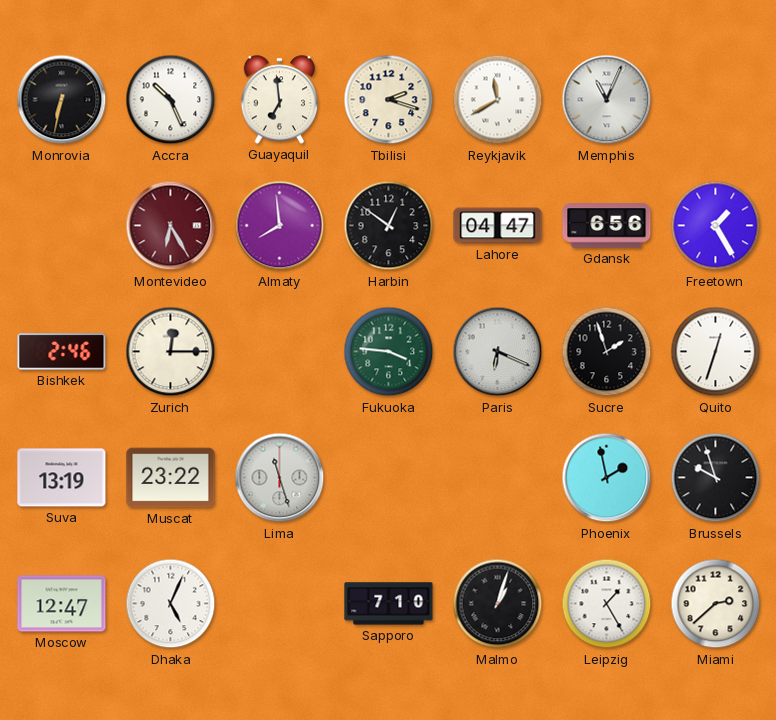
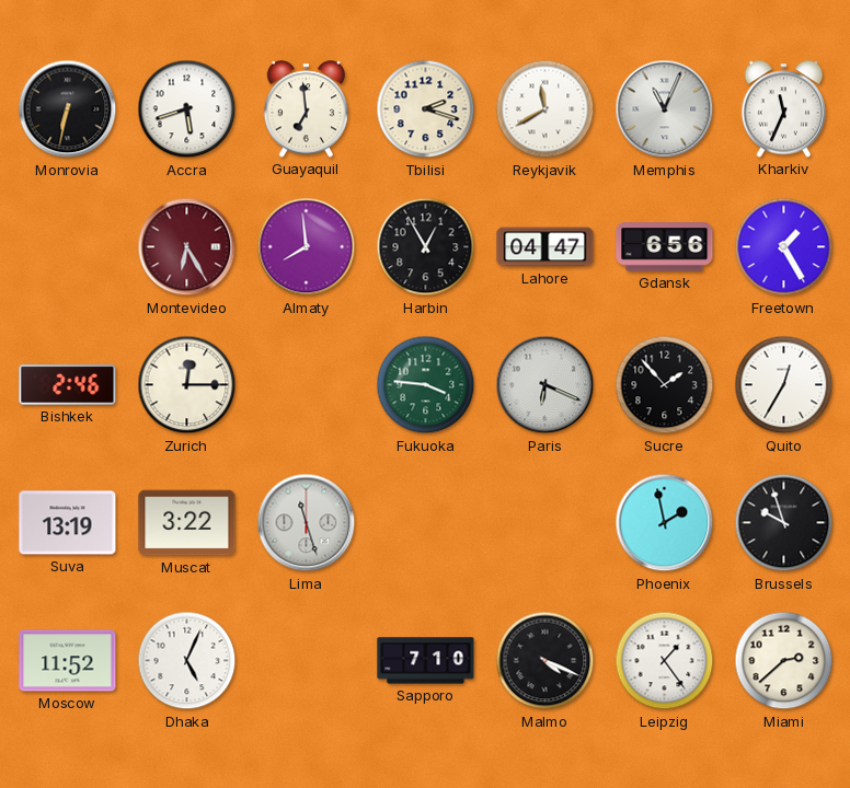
Accra: 10:26 -> 5:42
Kharkiv: none -> 11:34
Harbin: 12:51 -> 12:55
Sucre: 1:57 -> 1:53
Quito: 12:33 -> 12:35
Muscat: 23:22 -> 3:22
Moscow: 12:47 -> 11:52
Malmo: 1:03 -> 4:19
Leipzig: 1:25 -> 1:24
